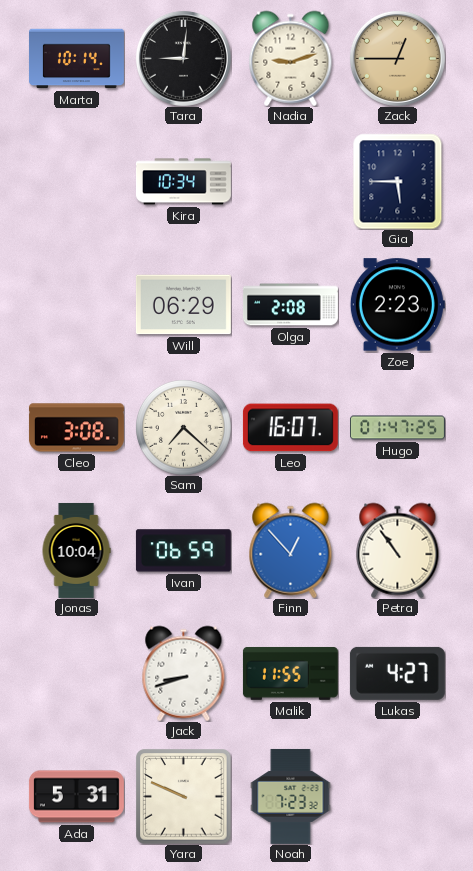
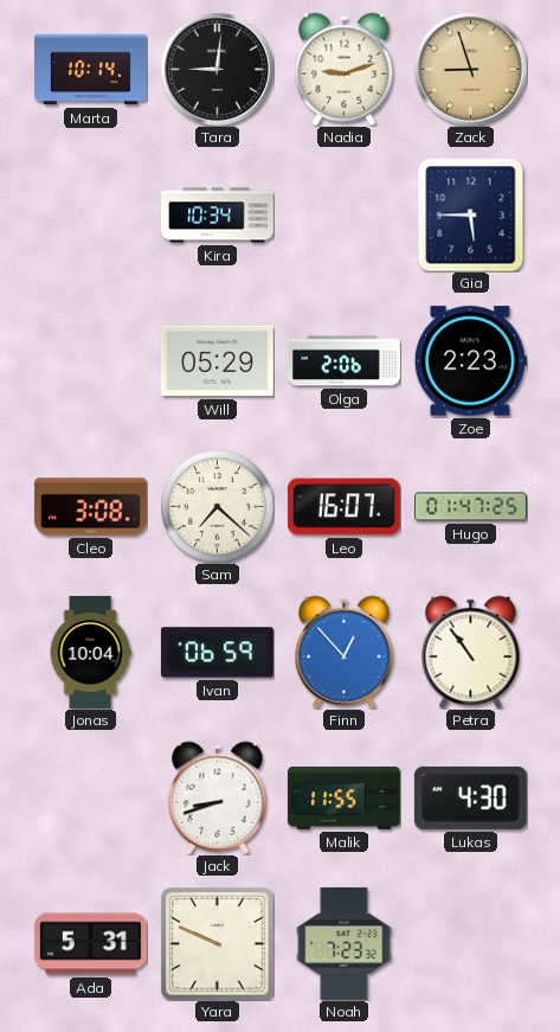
Zack: 12:45 -> 8:57
Will: 06:29 -> 05:29
Olga: 2:08 -> 2:06
Lukas: 4:27 -> 4:30
